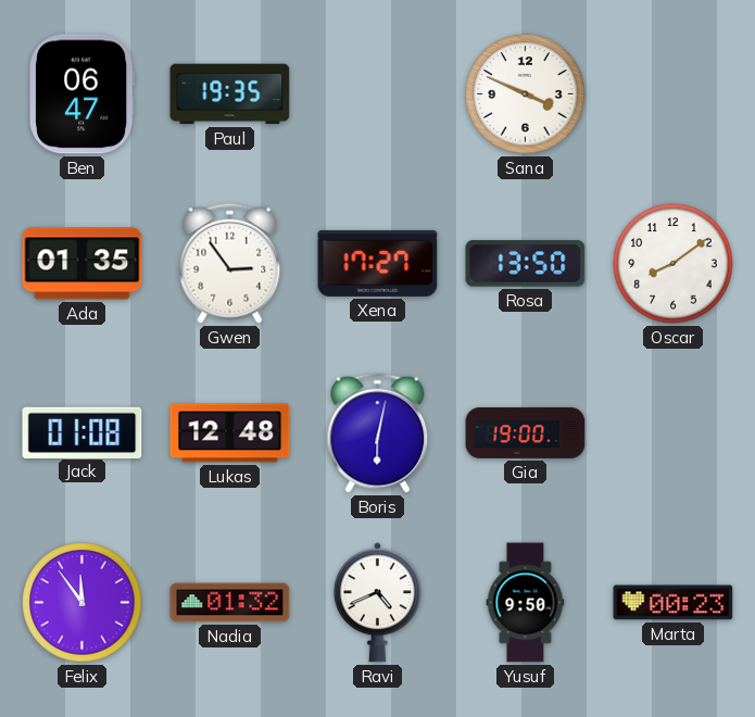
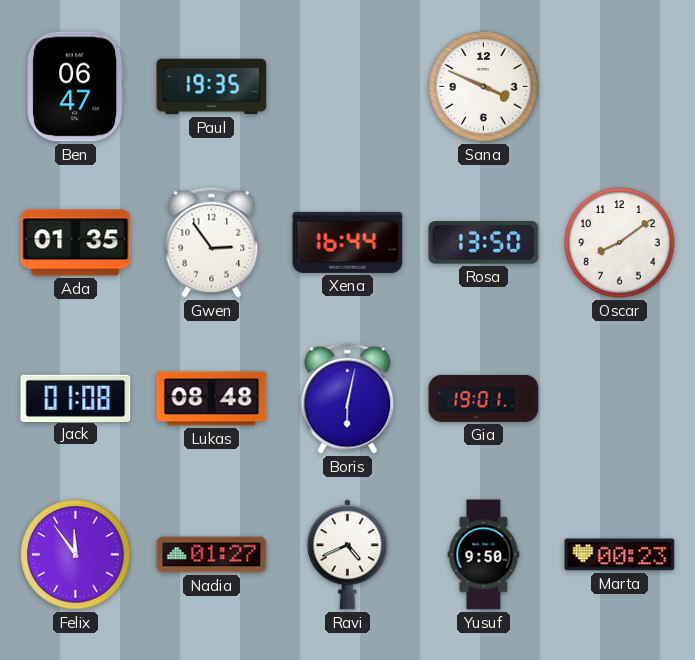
Xena: 17:27 -> 16:44
Lukas: 12:48 -> 08:48
Gia: 19:00 -> 19:01
Nadia: 01:32 -> 01:27
